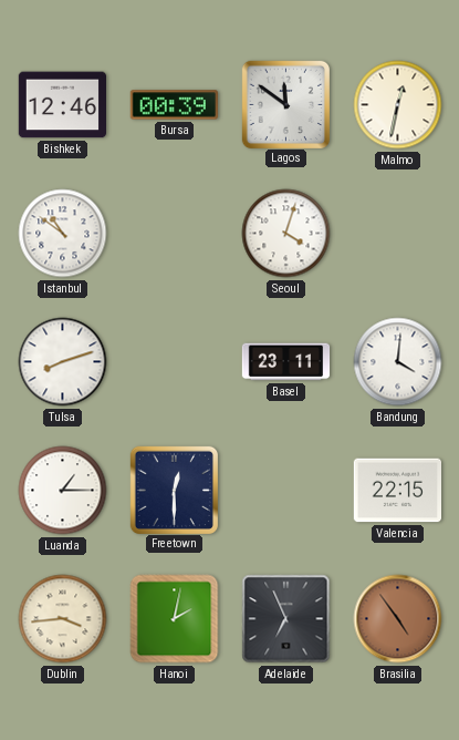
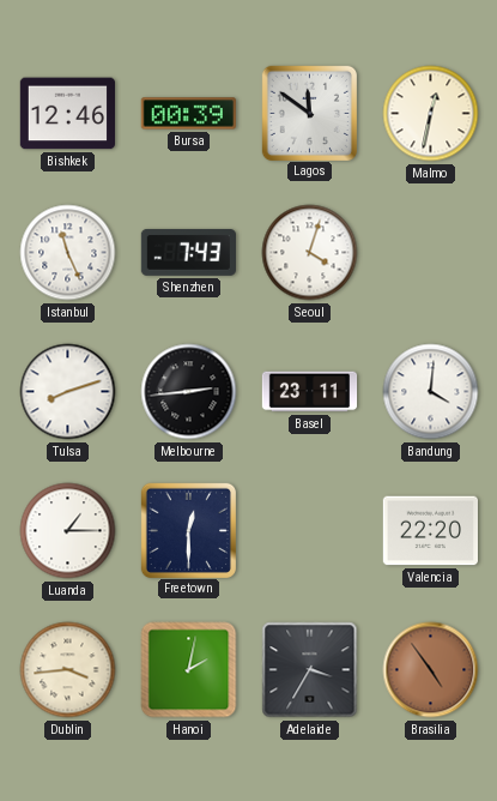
Istanbul: 10:51 -> 11:26
Shenzhen: none -> 7:43
Melbourne: none -> 2:44
Valencia: 22:15 -> 22:20
Adelaide: 6:56 -> 3:35
